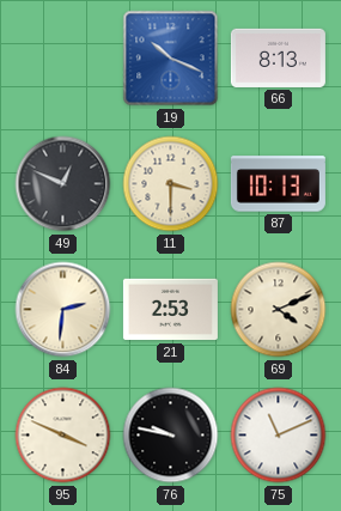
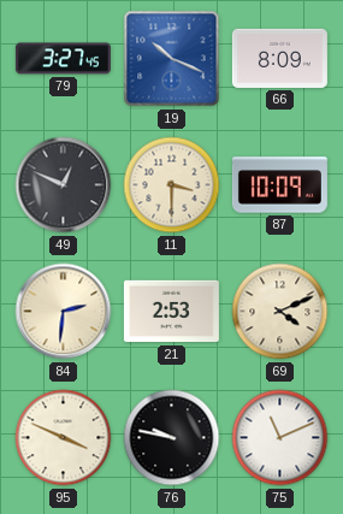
79: none -> 3:27
66: 8:13 -> 8:09
87: 10:13 -> 10:09
